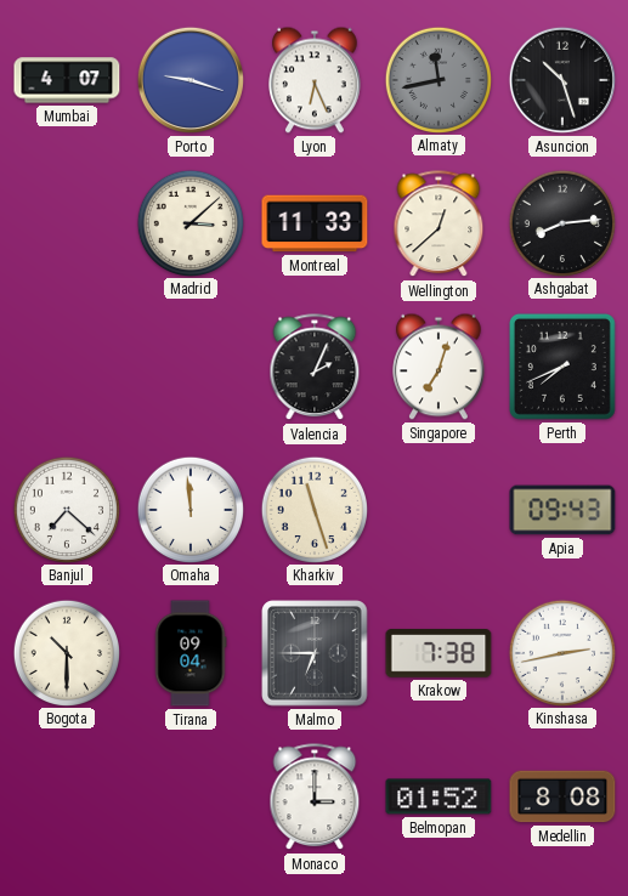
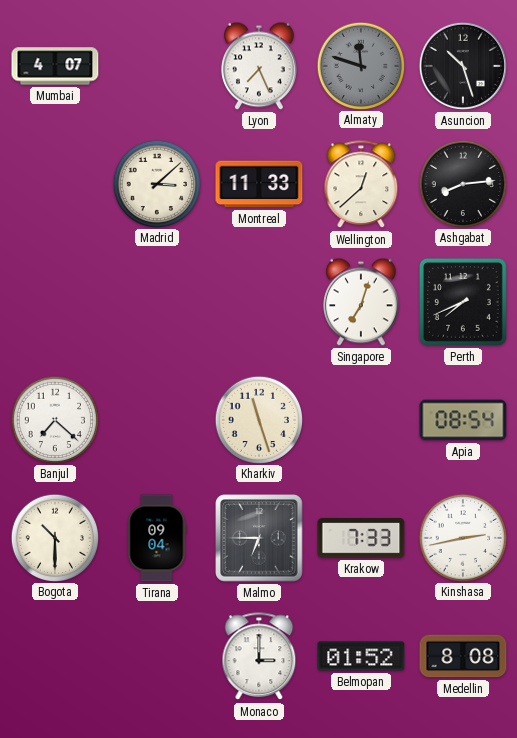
Porto: 9:18 -> none
Lyon: 6:26 -> 7:26
Almaty: 11:43 -> 11:48
Valencia: 2:04 -> none
Omaha: 11:59 -> none
Apia: 09:43 -> 08:54
Krakow: 7:38 -> 7:33
